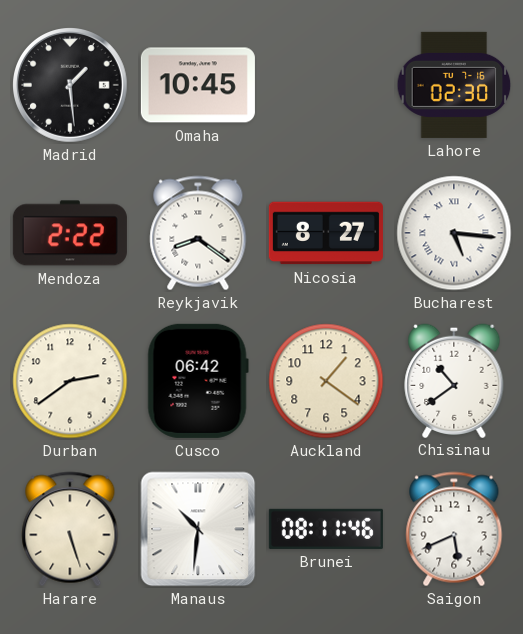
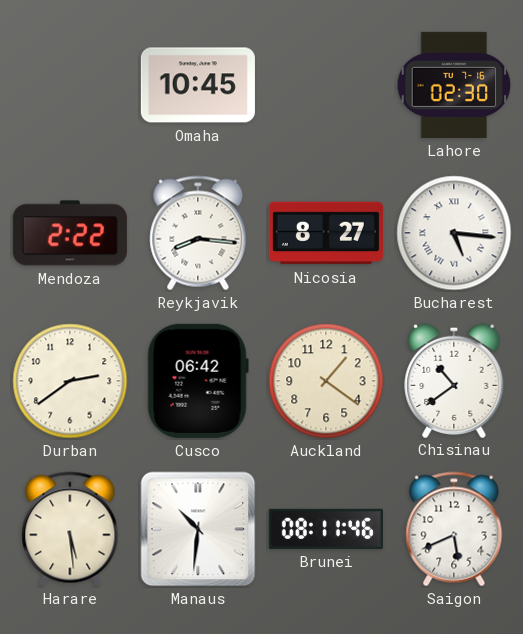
Madrid: 1:29 -> none
Reykjavik: 8:21 -> 8:16
Harare: 5:27 -> 5:29
